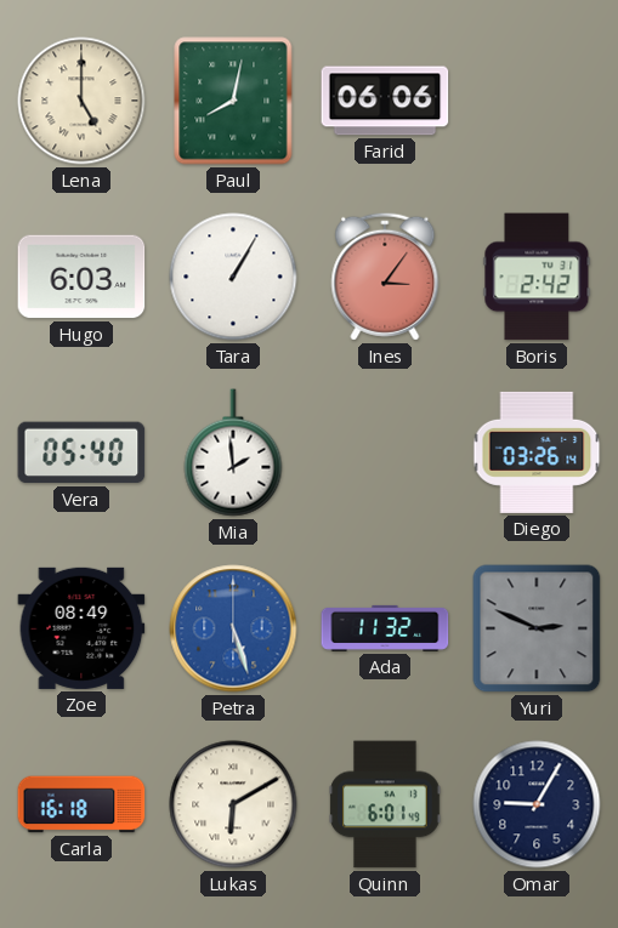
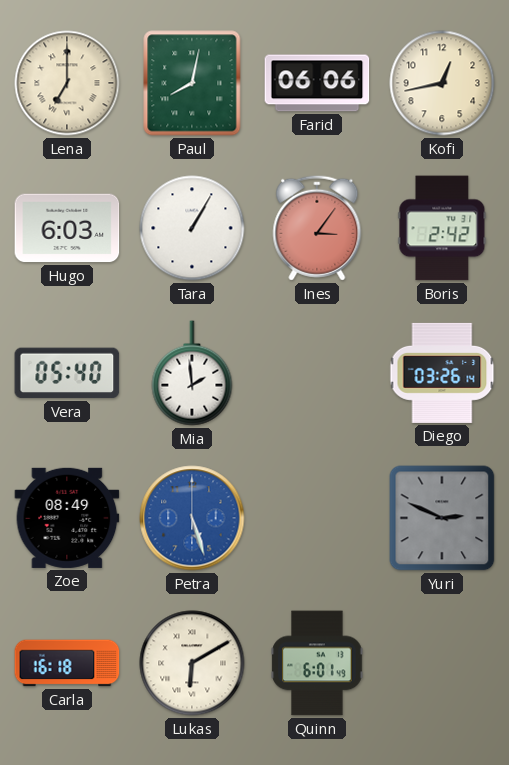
Lena: 5:00 -> 7:00
Kofi: none -> 12:43
Ada: 11:32 -> none
Omar: 9:05 -> none
